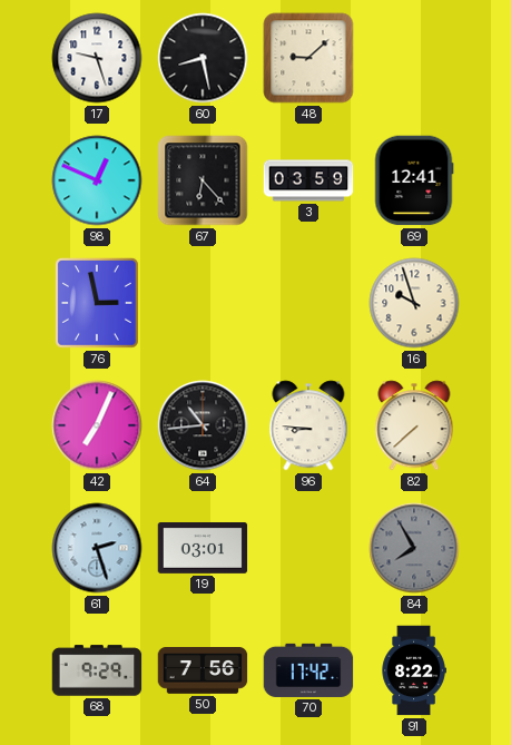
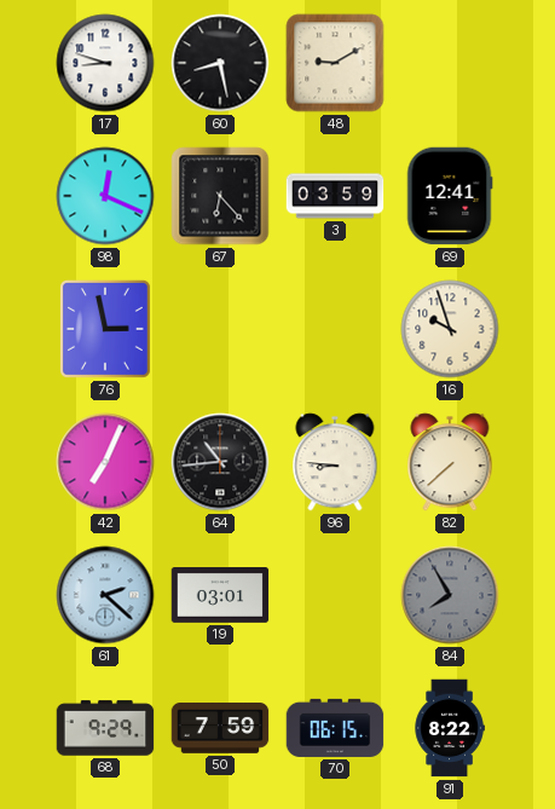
17: 9:27 -> 8:48
48: 9:08 -> 9:10
98: 12:49 -> 12:19
61: 2:27 -> 2:22
50: 7:56 -> 7:59
70: 17:42 -> 06:15
